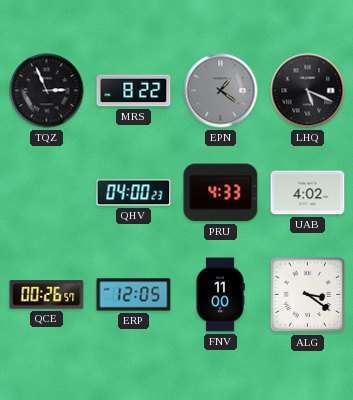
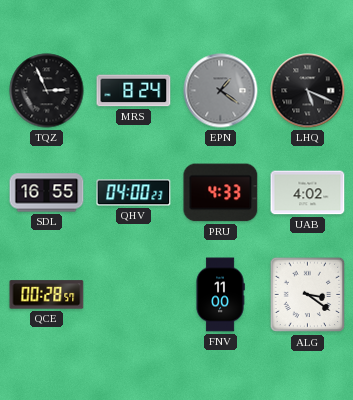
MRS: 8:22 -> 8:24
SDL: none -> 16:55
QCE: 00:26 -> 00:28
ERP: 12:05 -> none
